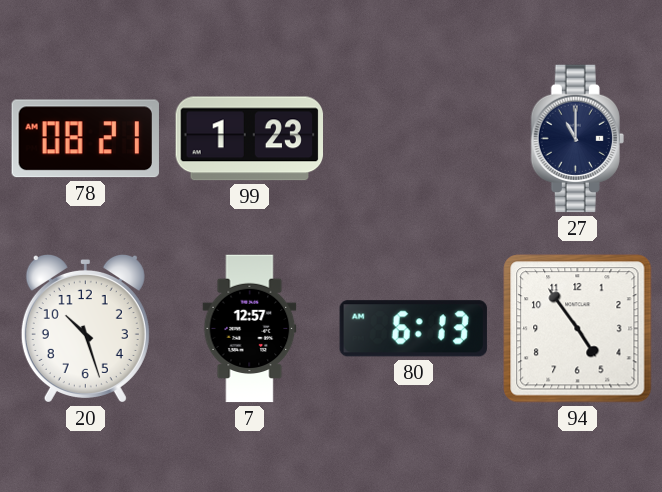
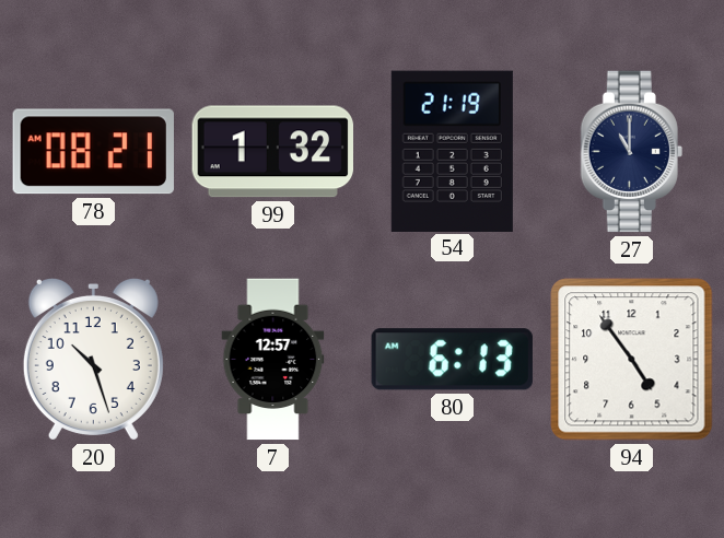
99: 1:23 -> 1:32
54: none -> 21:19
